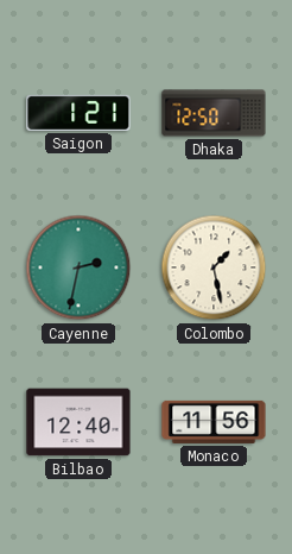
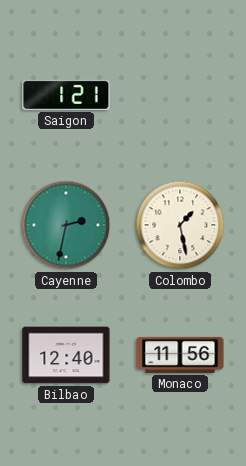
Dhaka: 12:50 -> none
